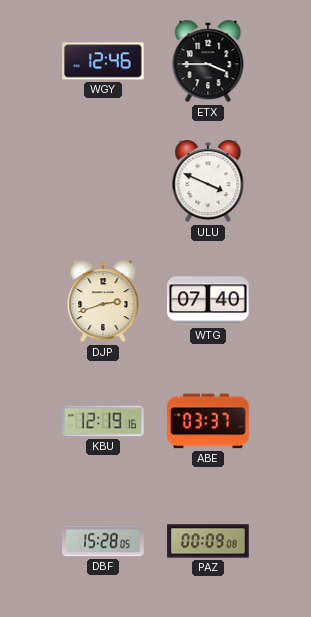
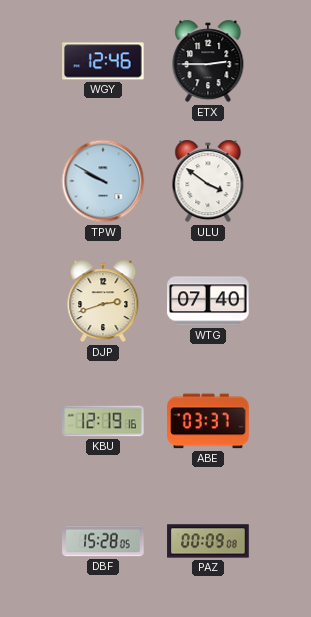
ETX: 3:45 -> 2:45
TPW: none -> 9:50
ULU: 3:49 -> 3:51
